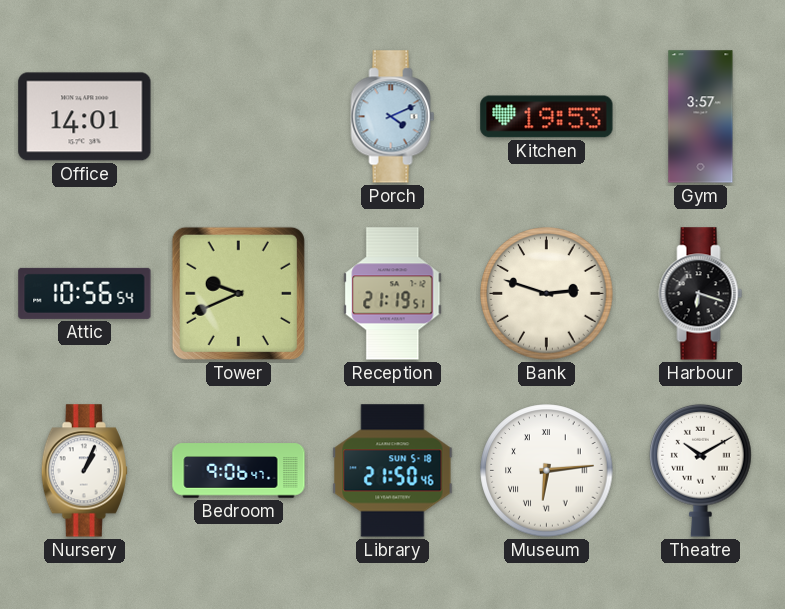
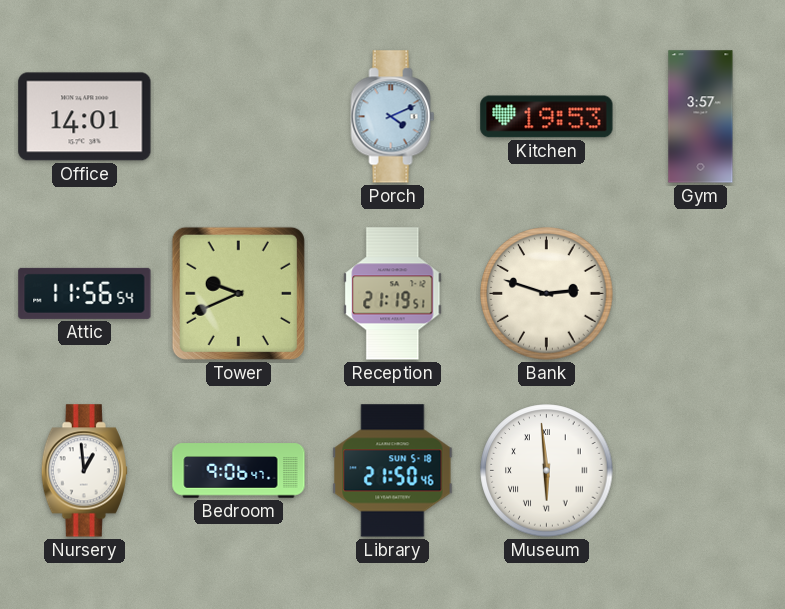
Attic: 10:56 -> 11:56
Harbour: 6:18 -> none
Nursery: 1:04 -> 12:59
Museum: 6:14 -> 5:59
Theatre: 10:10 -> none
